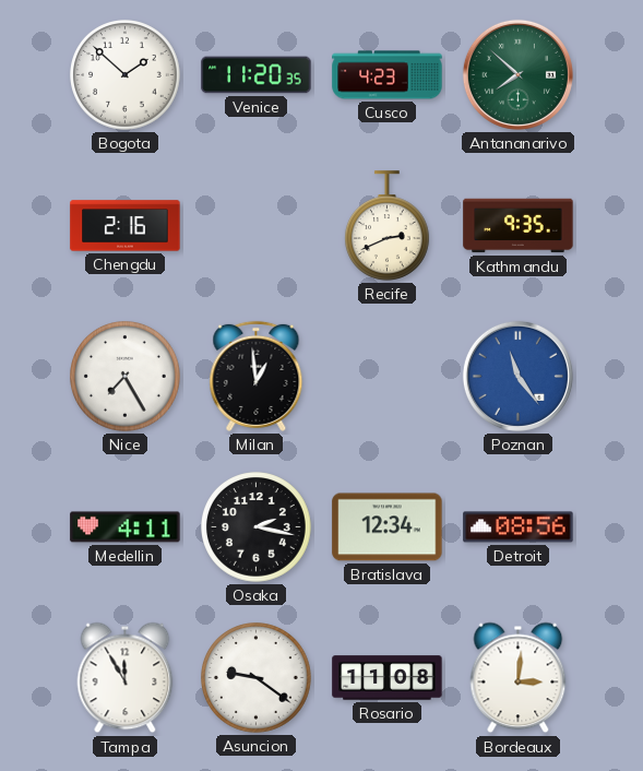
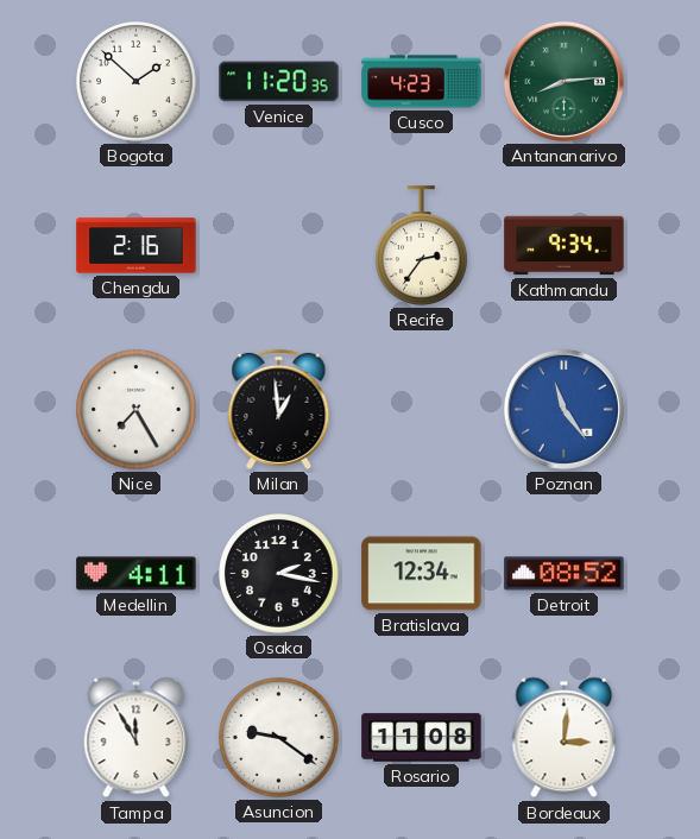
Antananarivo: 7:52 -> 8:14
Recife: 2:41 -> 2:36
Kathmandu: 9:35 -> 9:34
Detroit: 08:56 -> 08:52
